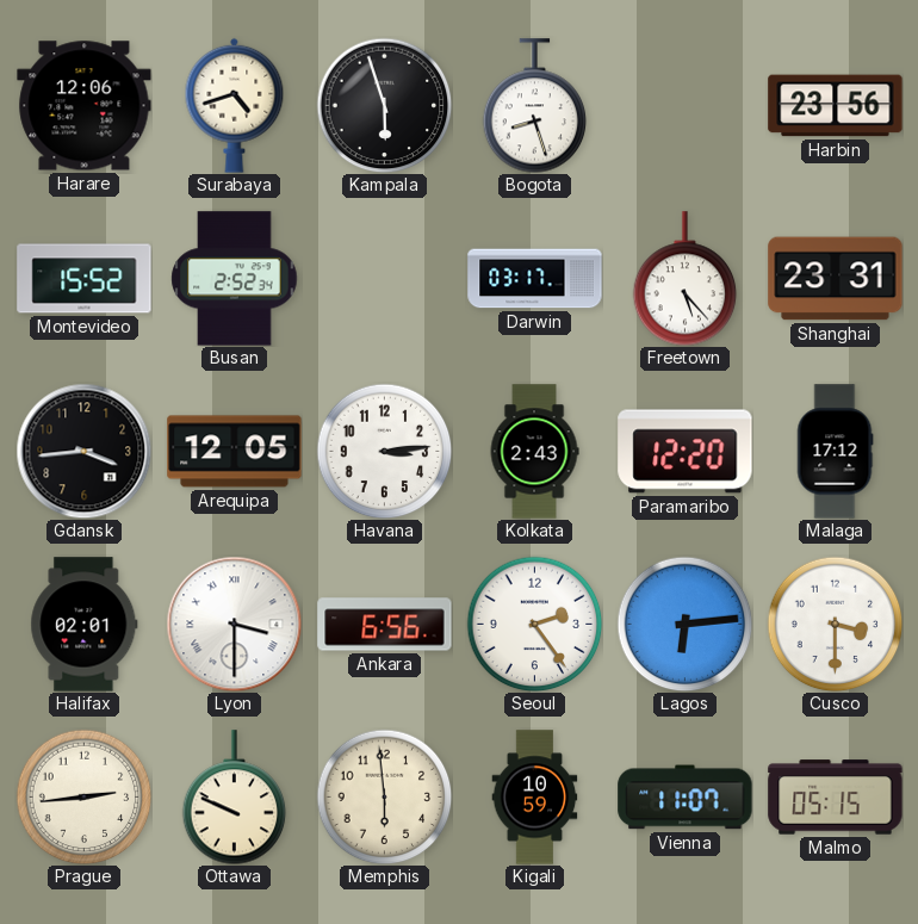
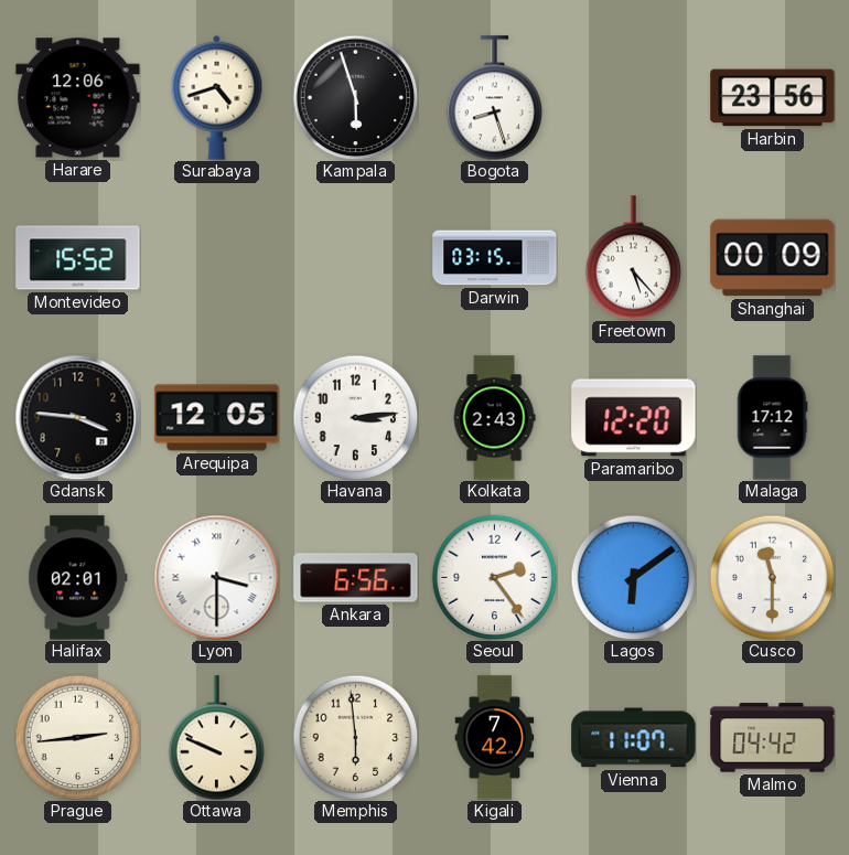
Busan: 2:52 -> none
Darwin: 03:17 -> 03:15
Shanghai: 23:31 -> 00:09
Gdansk: 3:44 -> 3:46
Lagos: 6:14 -> 6:09
Cusco: 3:30 -> 11:30
Kigali: 10:59 -> 7:42
Malmo: 05:15 -> 04:42
